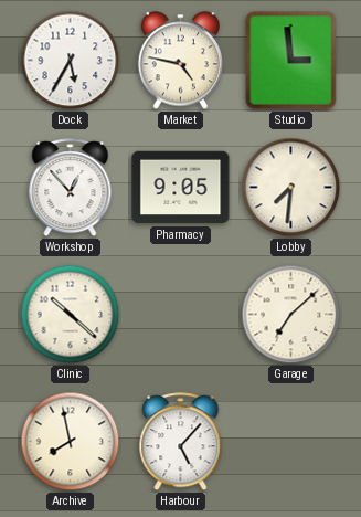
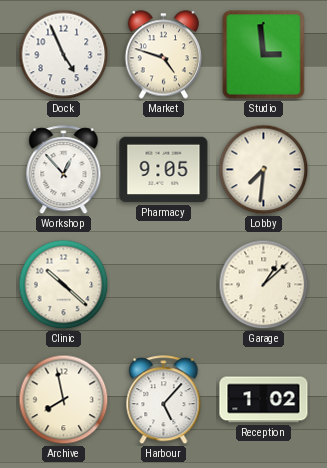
Dock: 5:35 -> 4:56
Market: 4:47 -> 4:48
Garage: 7:08 -> 1:08
Reception: none -> 1:02
